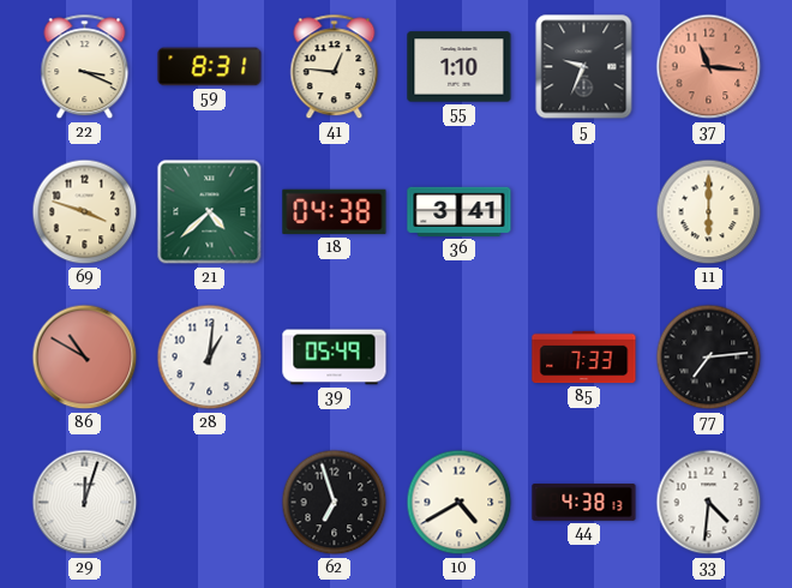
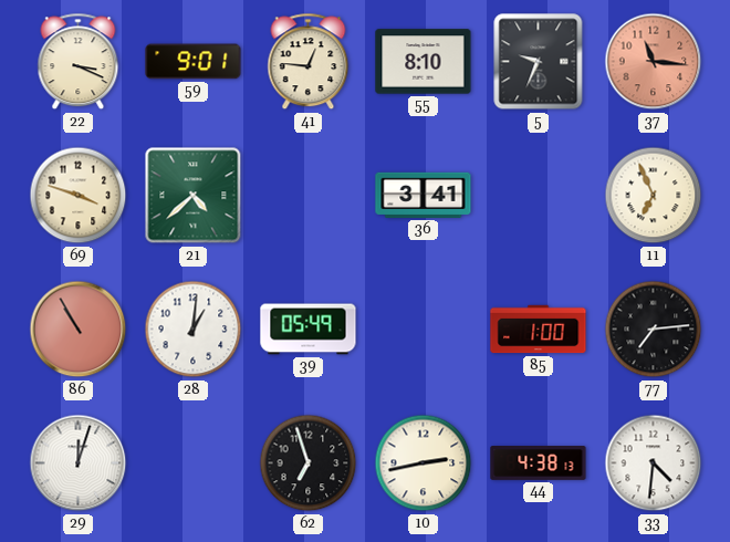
59: 8:31 -> 9:01
55: 1:10 -> 8:10
18: 04:38 -> none
11: 6:00 -> 6:56
86: 10:50 -> 10:55
85: 7:33 -> 1:00
10: 4:40 -> 2:43
